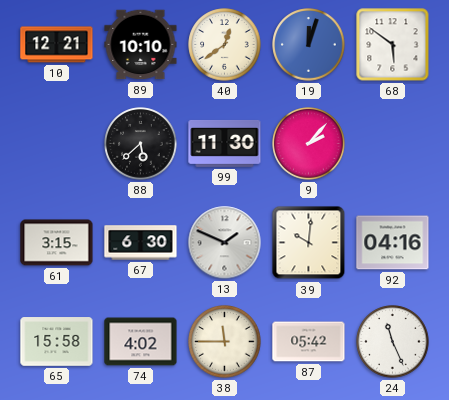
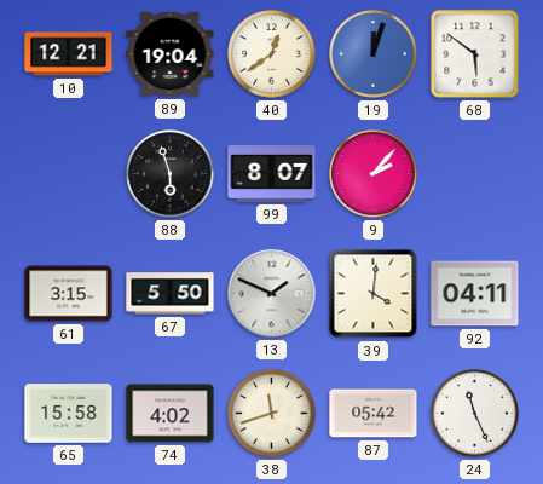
89: 10:10 -> 19:04
88: 5:38 -> 5:57
99: 11:30 -> 8:07
67: 6:30 -> 5:50
39: 10:01 -> 4:01
92: 04:16 -> 04:11
38: 11:45 -> 11:42
